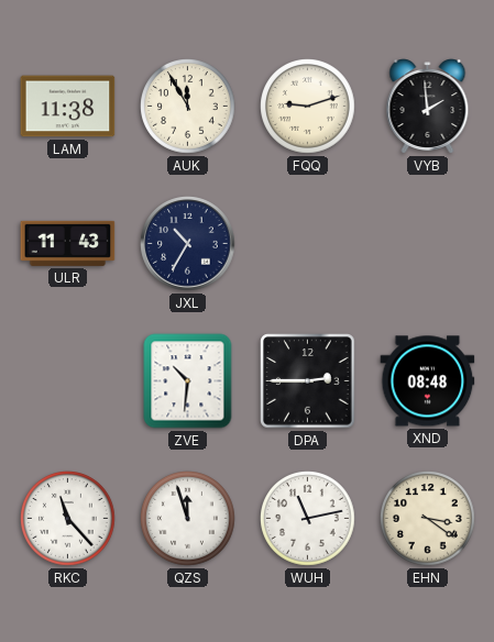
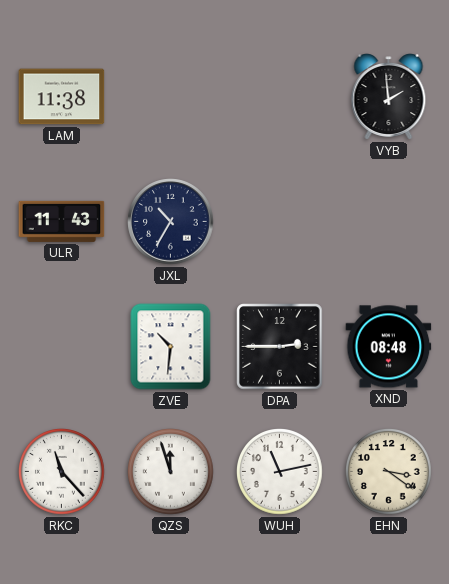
AUK: 11:55 -> none
FQQ: 9:12 -> none
